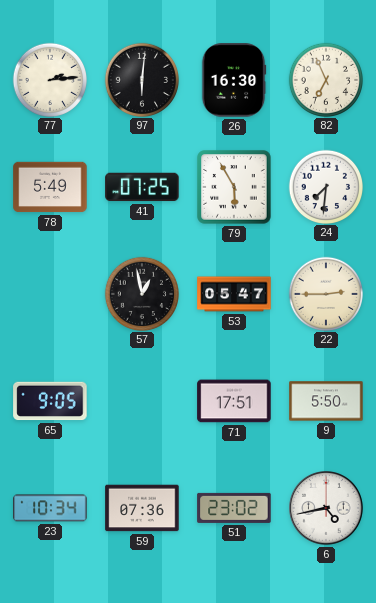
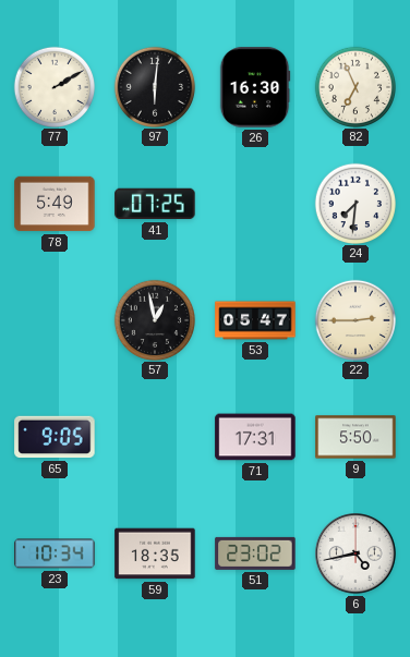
77: 2:14 -> 2:10
79: 5:55 -> none
71: 17:51 -> 17:31
59: 07:36 -> 18:35
